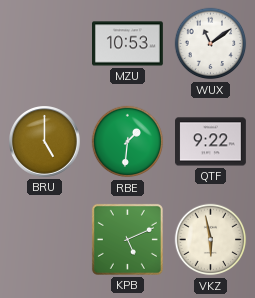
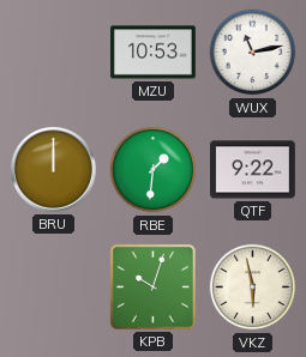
WUX: 11:09 -> 11:13
BRU: 5:00 -> 12:00
KPB: 5:11 -> 10:03
